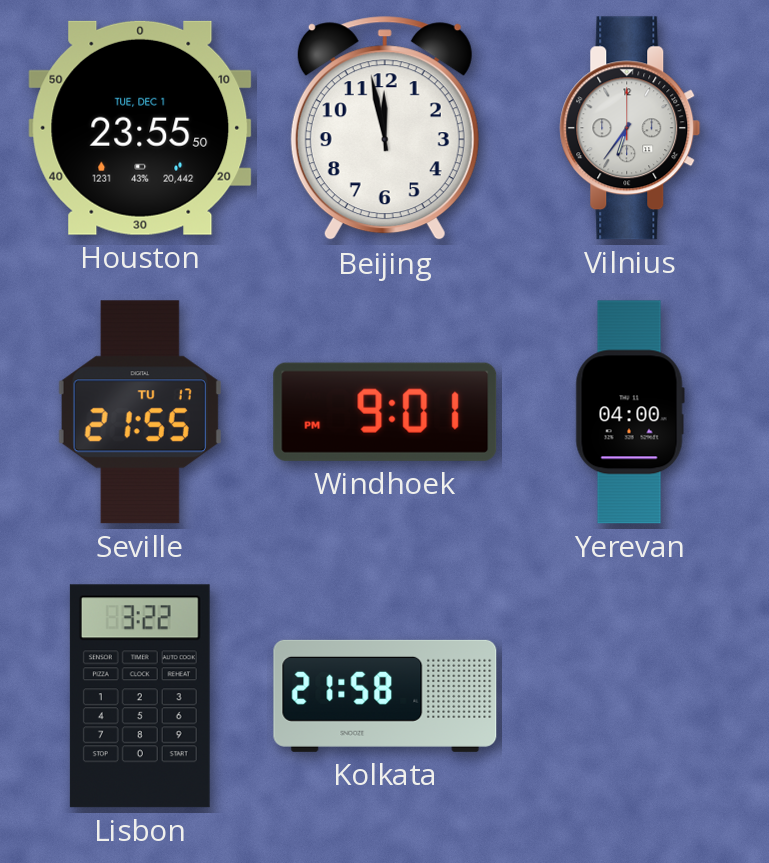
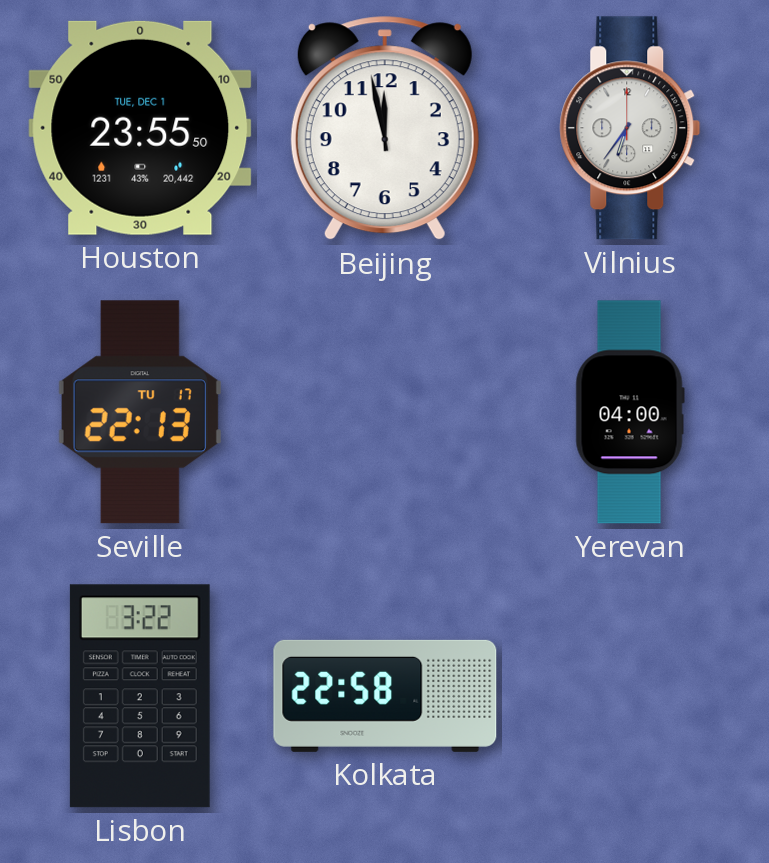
Seville: 21:55 -> 22:13
Windhoek: 9:01 -> none
Kolkata: 21:58 -> 22:58
